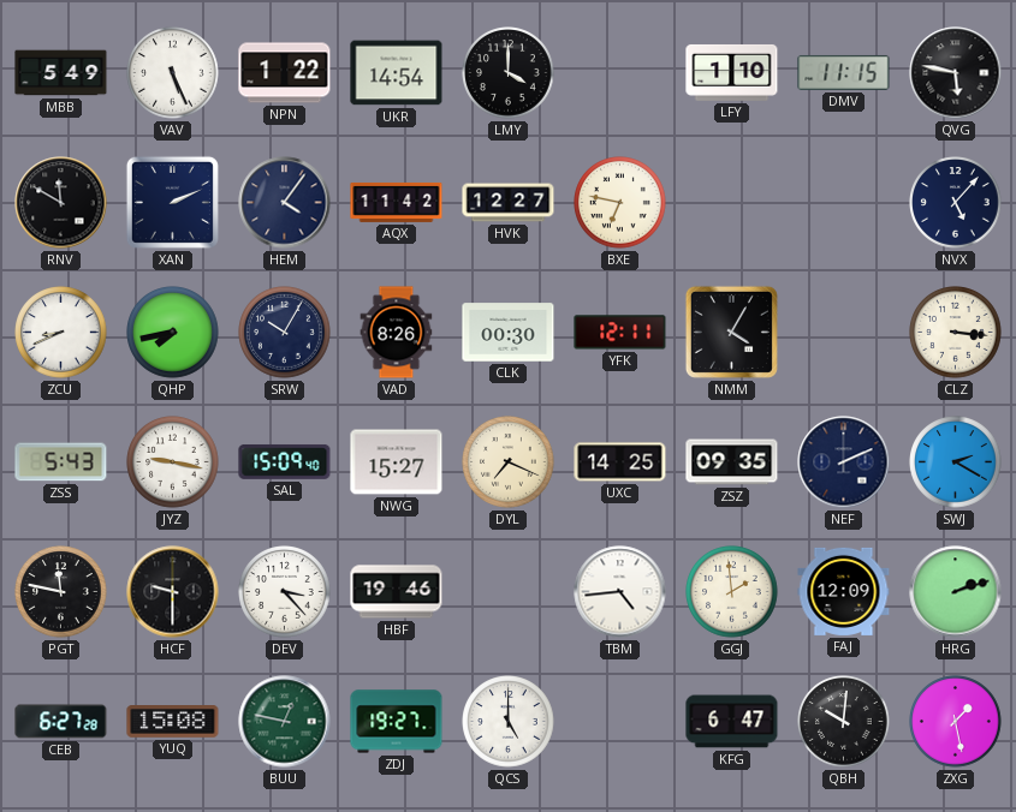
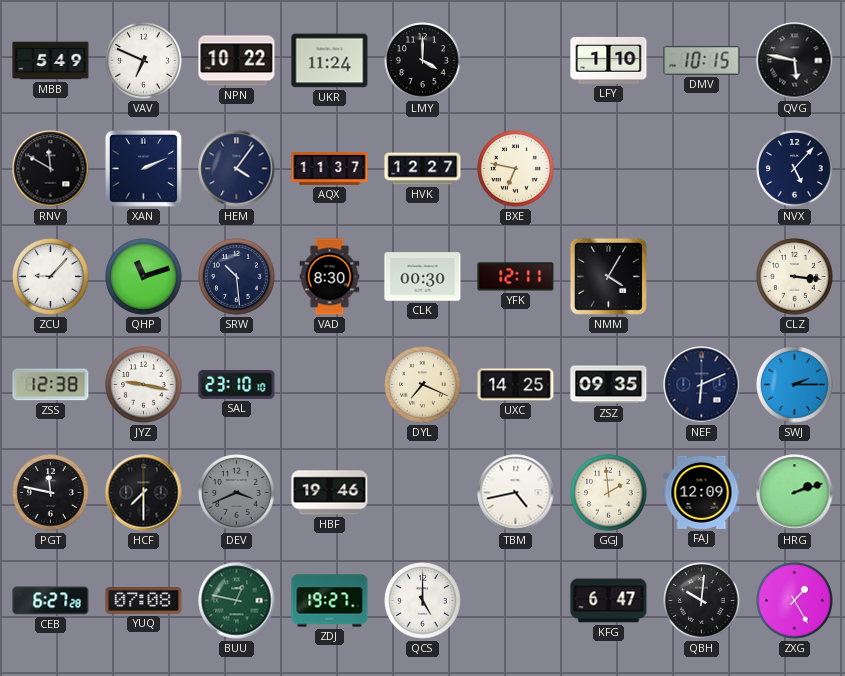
VAV: 5:26 -> 6:49
NPN: 1:22 -> 10:22
UKR: 14:54 -> 11:24
DMV: 11:15 -> 10:15
AQX: 11:42 -> 11:37
ZCU: 8:41 -> 9:07
QHP: 7:43 -> 11:12
SRW: 10:05 -> 10:29
VAD: 8:26 -> 8:30
ZSS: 5:43 -> 12:38
SAL: 15:09 -> 23:10
NWG: 15:27 -> none
NEF: 2:11 -> 6:11
SWJ: 2:20 -> 2:15
HCF: 9:30 -> 7:30
DEV: 3:23 -> 3:41
DEV dial: white -> grey
TBM: 4:44 -> 4:43
YUQ: 15:08 -> 07:08
ZXG: 1:28 -> 1:25
